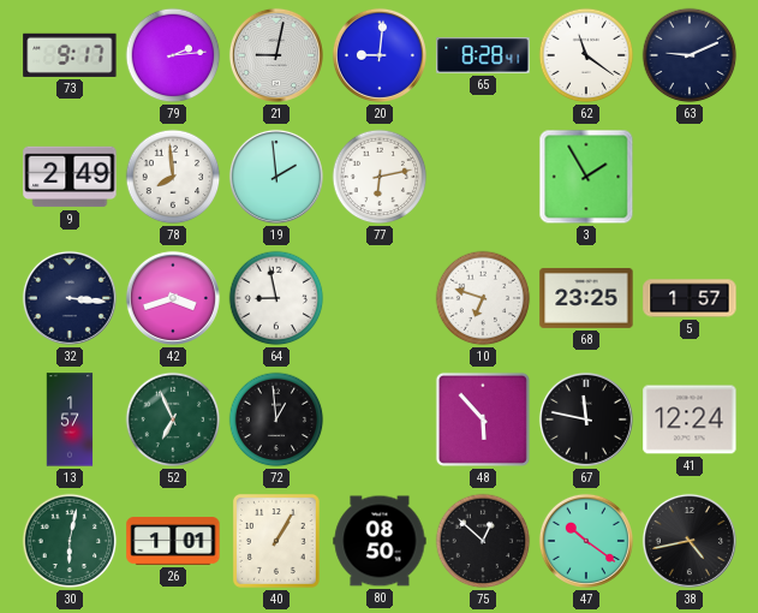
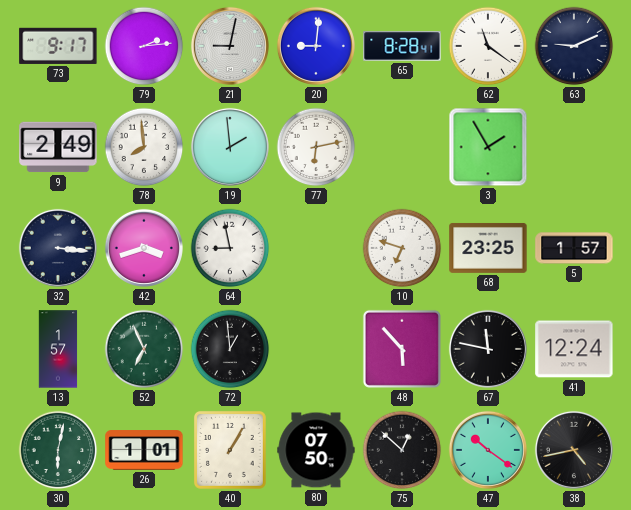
80: 08:50 -> 07:50
